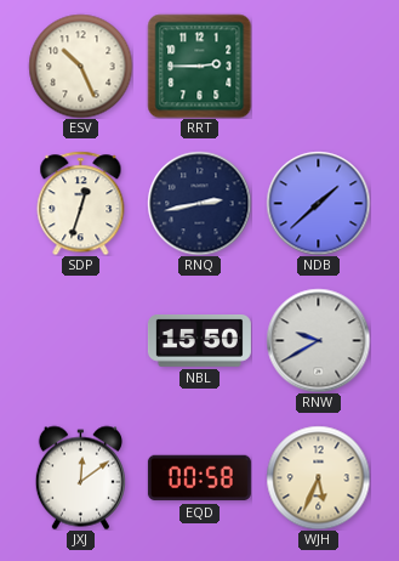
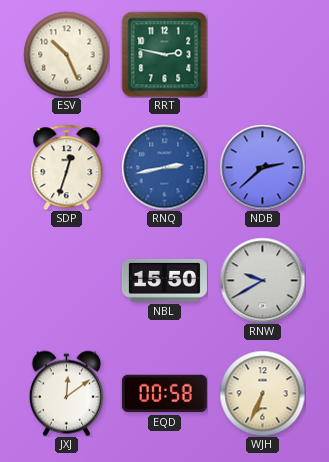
RRT: 2:45 -> 2:47
RNQ dial: navy -> blue
NDB: 1:38 -> 2:38
WJH: 5:34 -> 6:34
